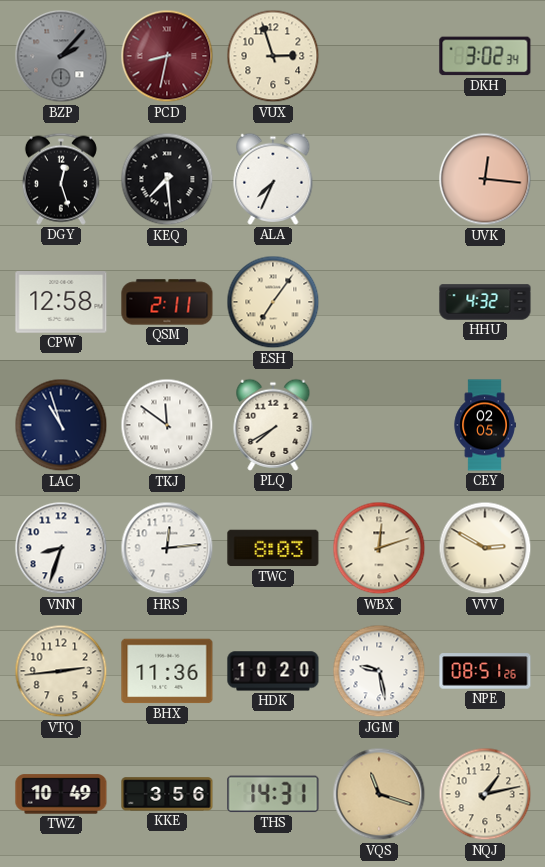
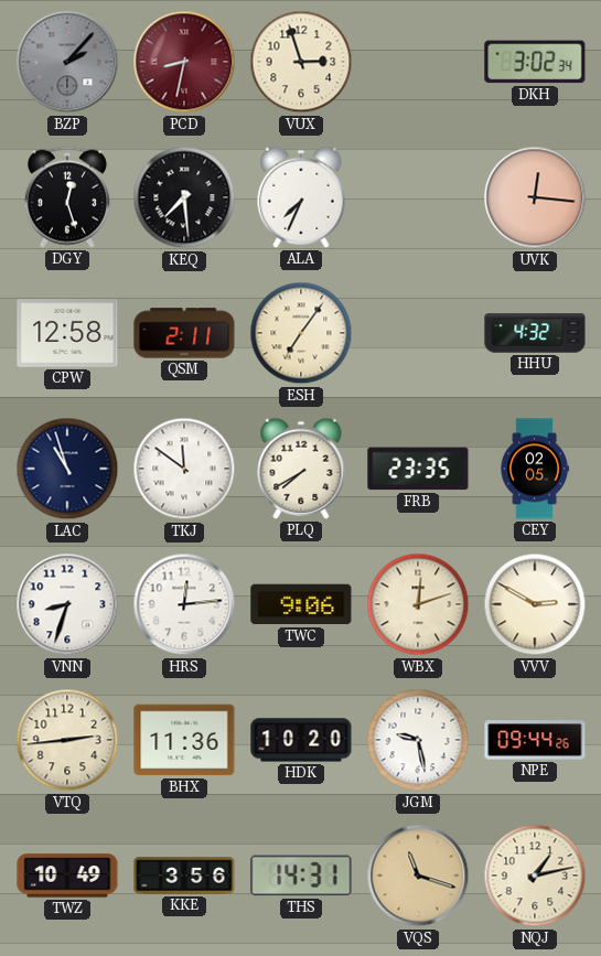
FRB: none -> 23:35
TWC: 8:03 -> 9:06
NPE: 08:51 -> 09:44
